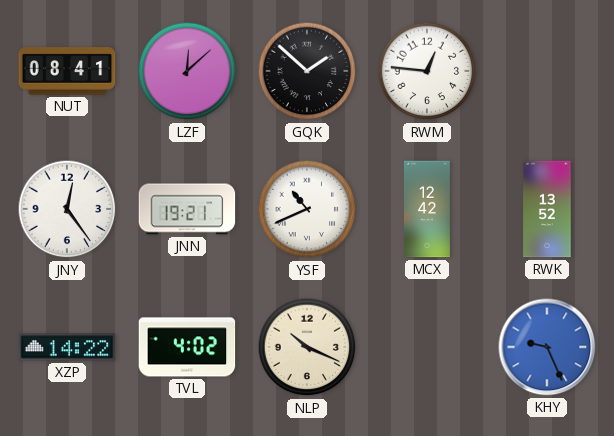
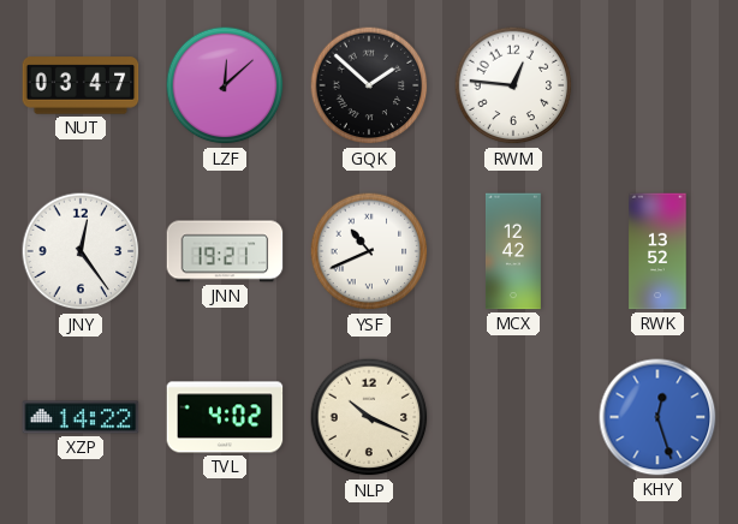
NUT: 08:41 -> 03:47
KHY: 9:26 -> 12:27
